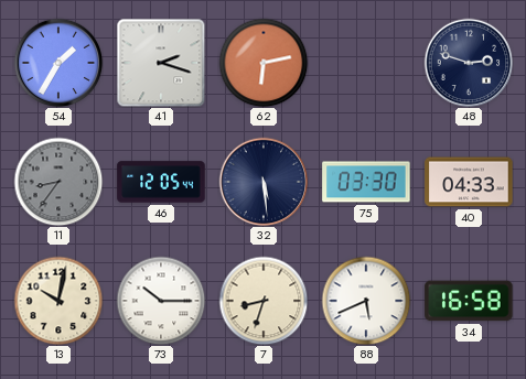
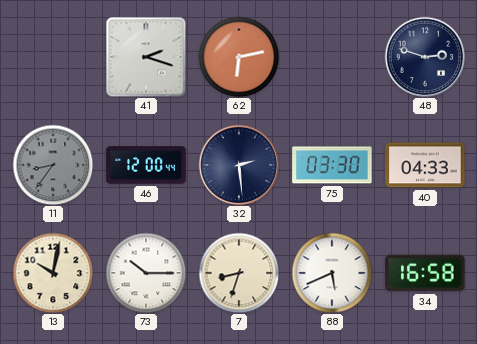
54: 1:35 -> none
46: 12:05 -> 12:00
32: 5:29 -> 2:29
